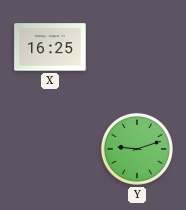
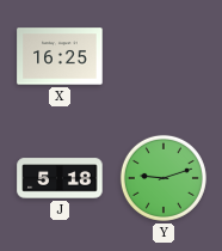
J: none -> 5:18
